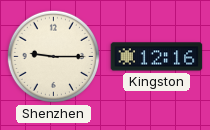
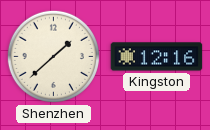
Shenzhen: 9:15 -> 1:38
